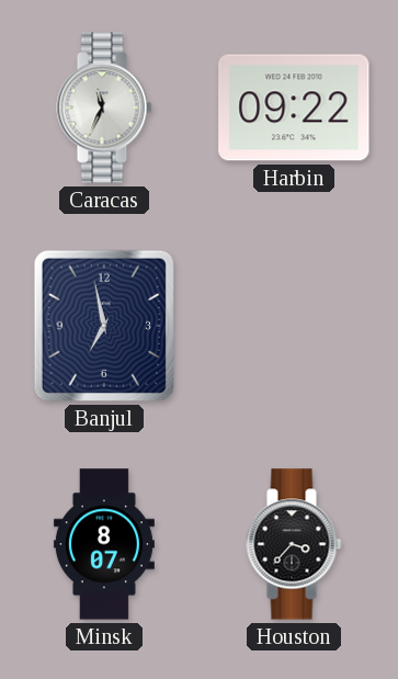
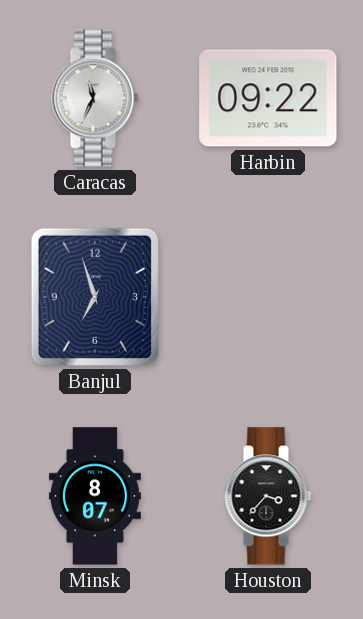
Banjul: 6:58 -> 6:57
